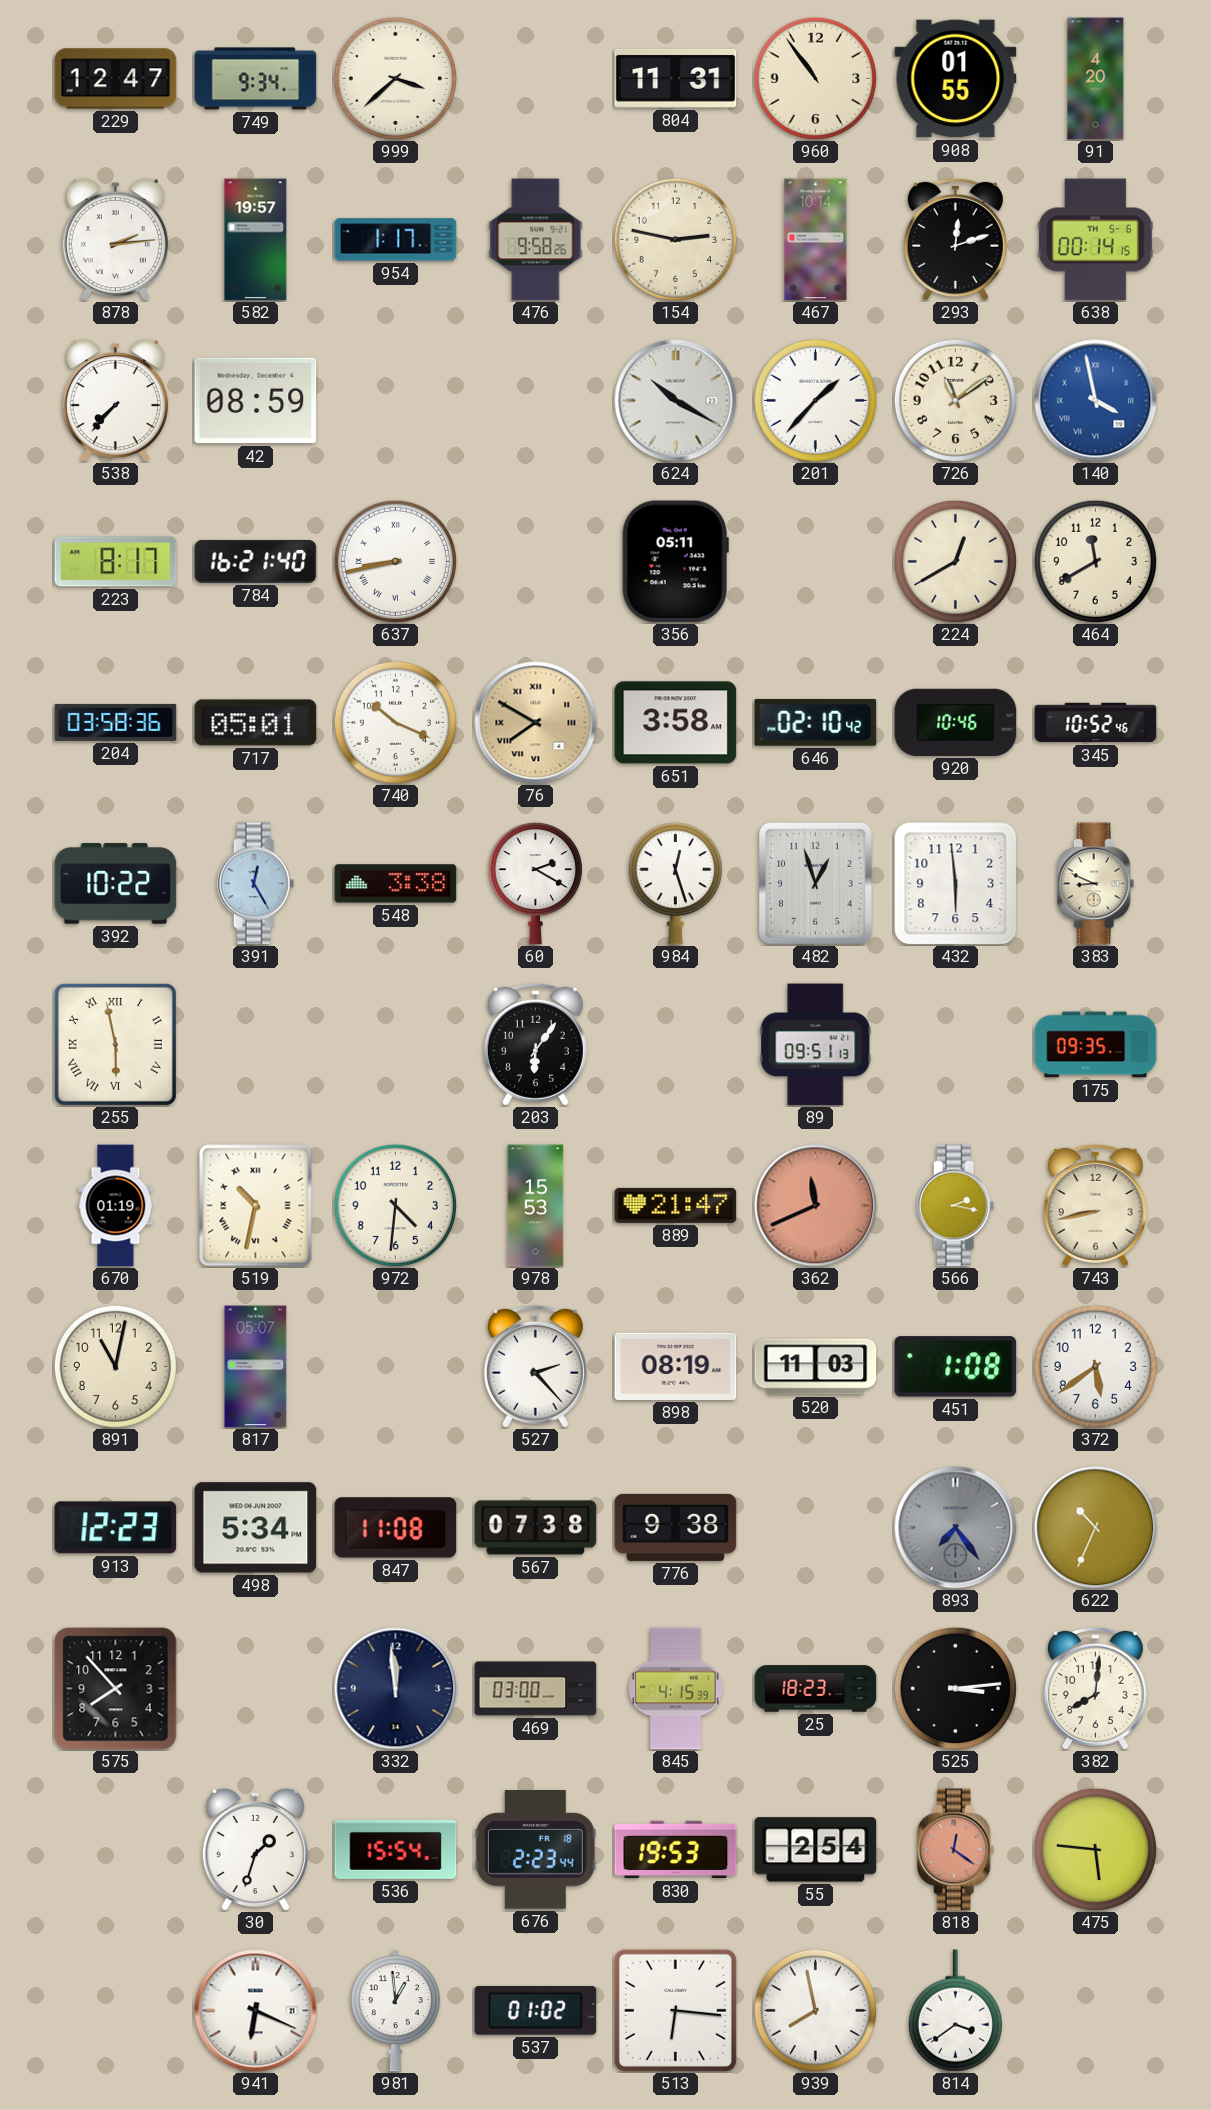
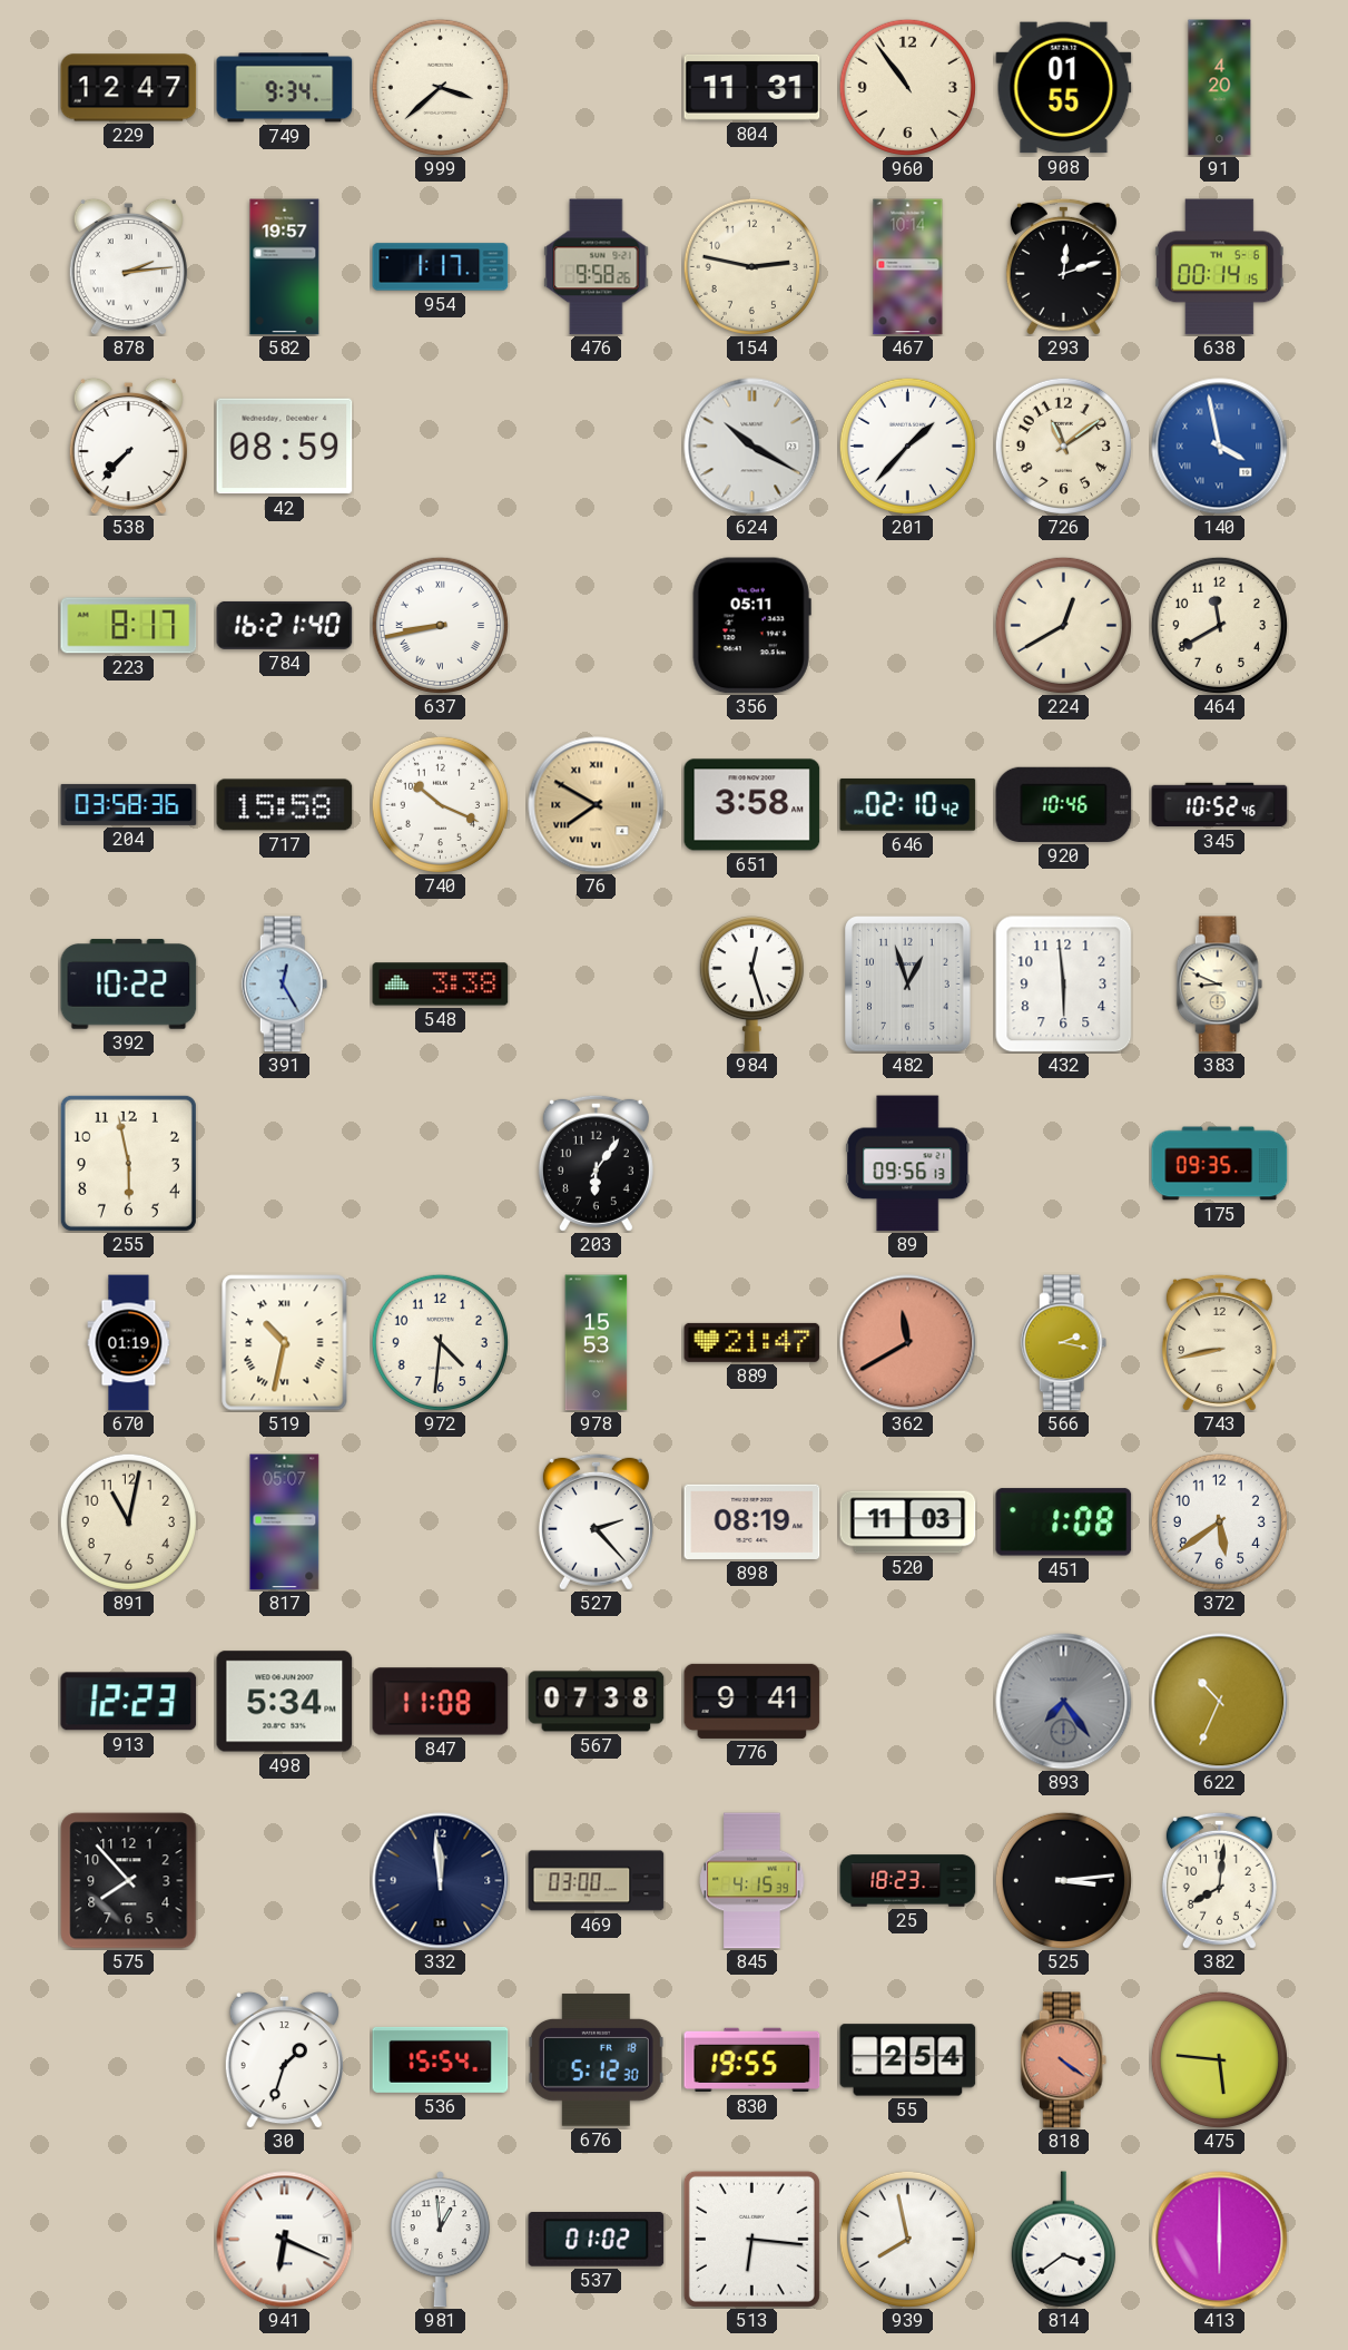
717: 05:01 -> 15:58
60: 2:20 -> none
255 numerals: Roman -> Arabic
89: 09:51 -> 09:56
362: 11:41 -> 11:40
776: 9:38 -> 9:41
676: 2:23 -> 5:12
830: 19:53 -> 19:55
818: 12:21 -> 4:21
413: none -> 6:00
